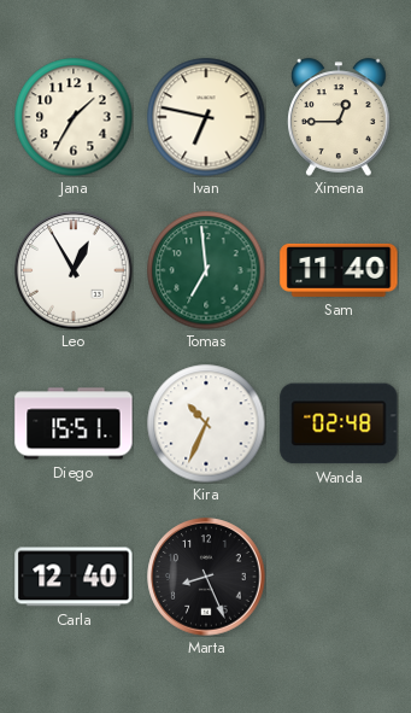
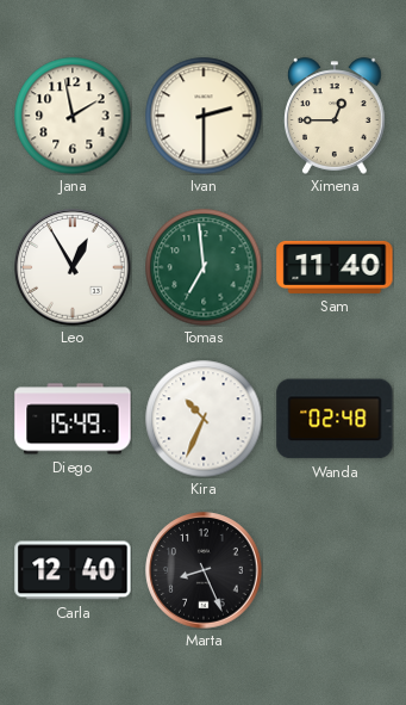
Jana: 1:35 -> 1:58
Ivan: 6:47 -> 2:30
Diego: 15:51 -> 15:49
